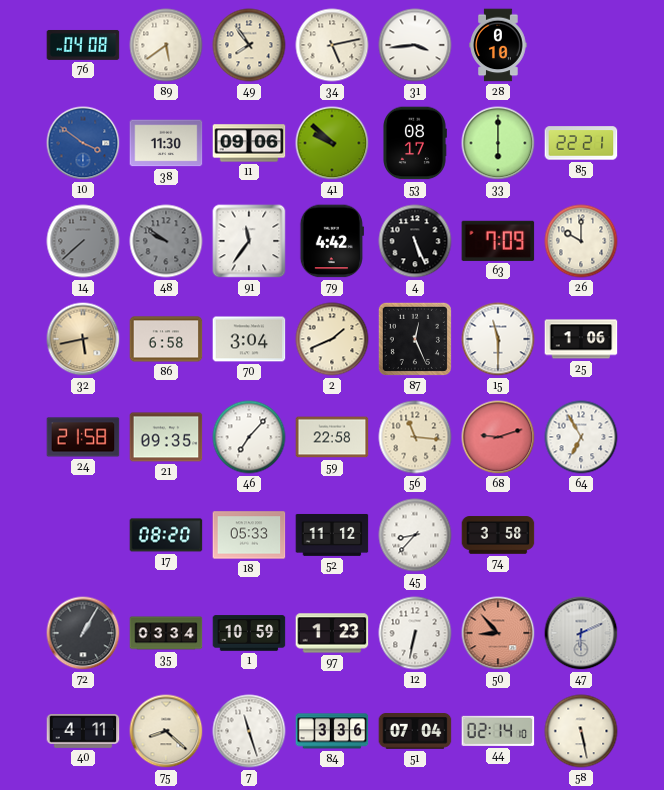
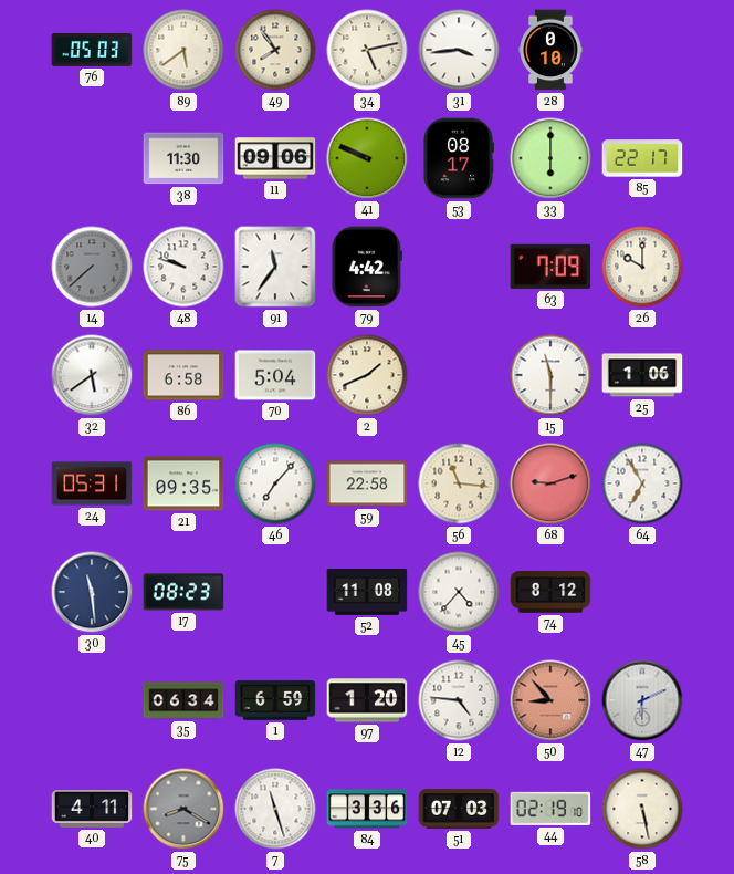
76: 04:08 -> 05:03
10: 3:51 -> none
41: 9:52 -> 9:49
85: 22:21 -> 22:17
48: 9:51 -> 9:48
48 dial: grey -> white
4: 5:26 -> none
32: 5:43 -> 5:39
32 dial: champagne -> white
70: 3:04 -> 5:04
87: 12:26 -> none
24: 21:58 -> 05:31
30: none -> 11:29
17: 08:20 -> 08:23
18: 05:33 -> none
52: 11:12 -> 11:08
45: 8:37 -> 4:37
74: 3:58 -> 8:12
72: 1:05 -> none
35: 03:34 -> 06:34
1: 10:59 -> 6:59
97: 1:23 -> 1:20
12: 6:32 -> 4:46
75: 8:22 -> 8:20
75 dial: cream -> grey
51: 07:04 -> 07:03
44: 02:14 -> 02:19
